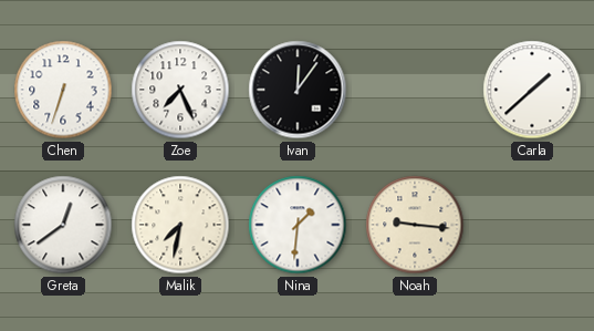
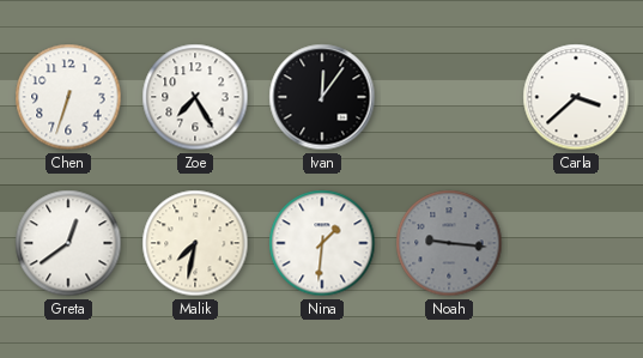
Zoe: 7:26 -> 7:25
Carla: 1:38 -> 3:38
Noah dial: cream -> grey
